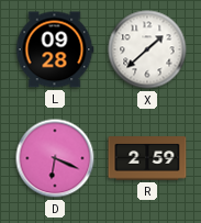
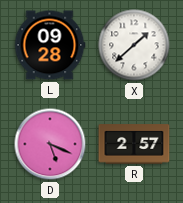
D: 6:19 -> 5:19
R: 2:59 -> 2:57
